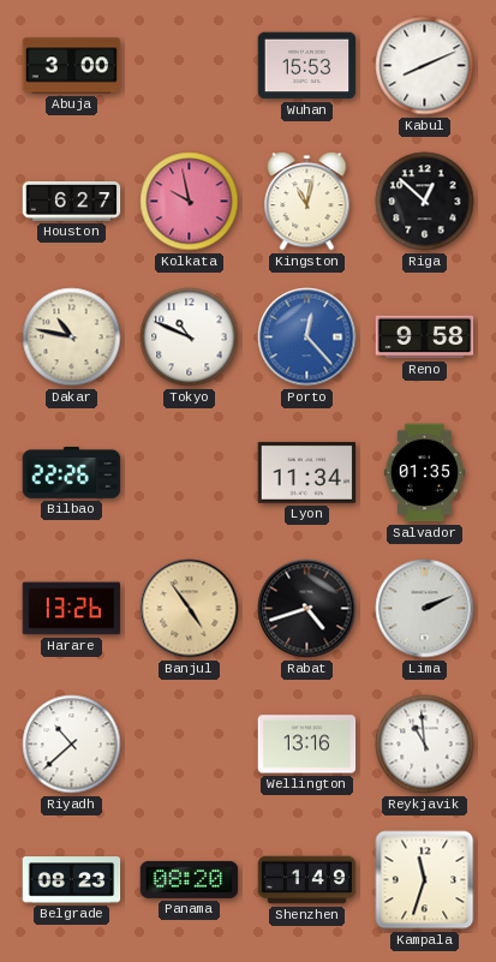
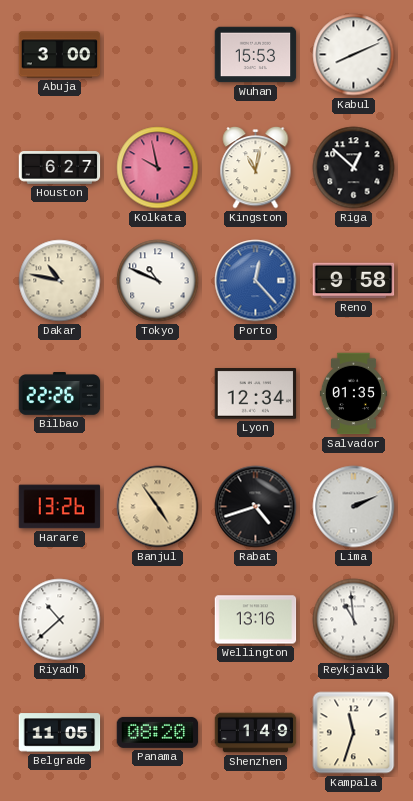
Lyon: 11:34 -> 12:34
Belgrade: 08:23 -> 11:05
